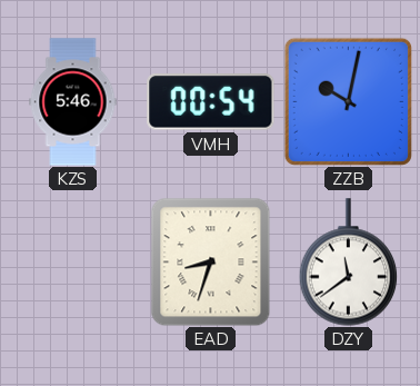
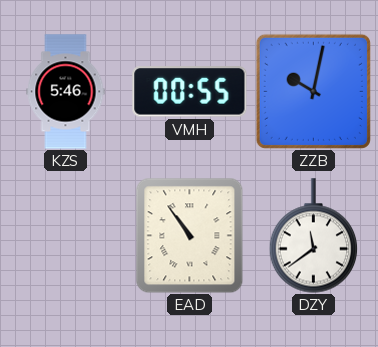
VMH: 00:54 -> 00:55
EAD: 8:33 -> 10:54
